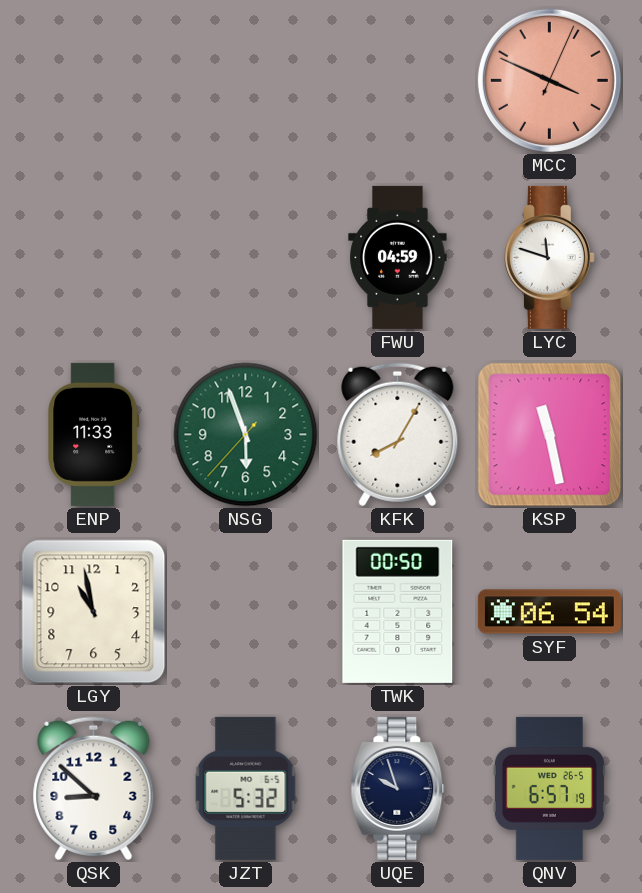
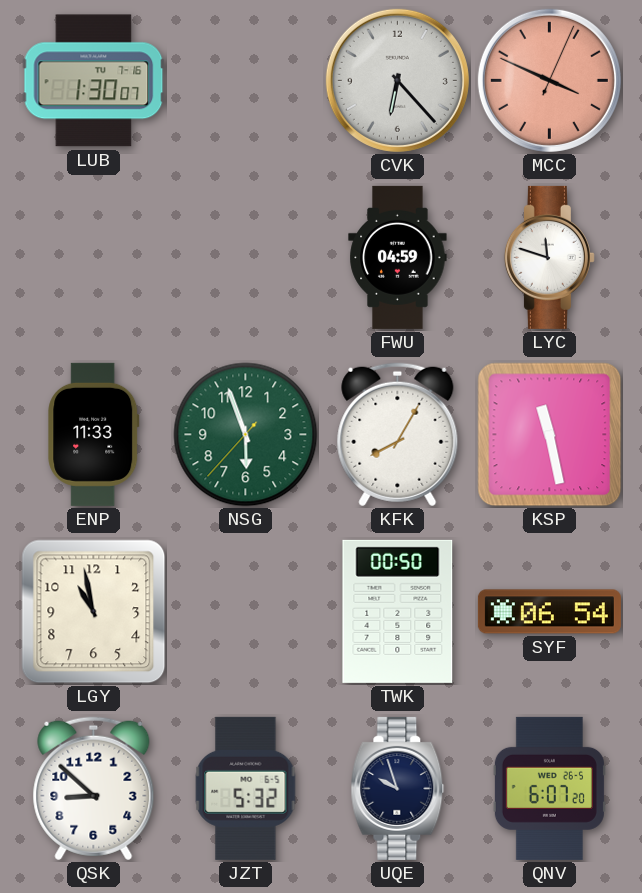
LUB: none -> 1:30
CVK: none -> 6:23
QNV: 6:57 -> 6:07
